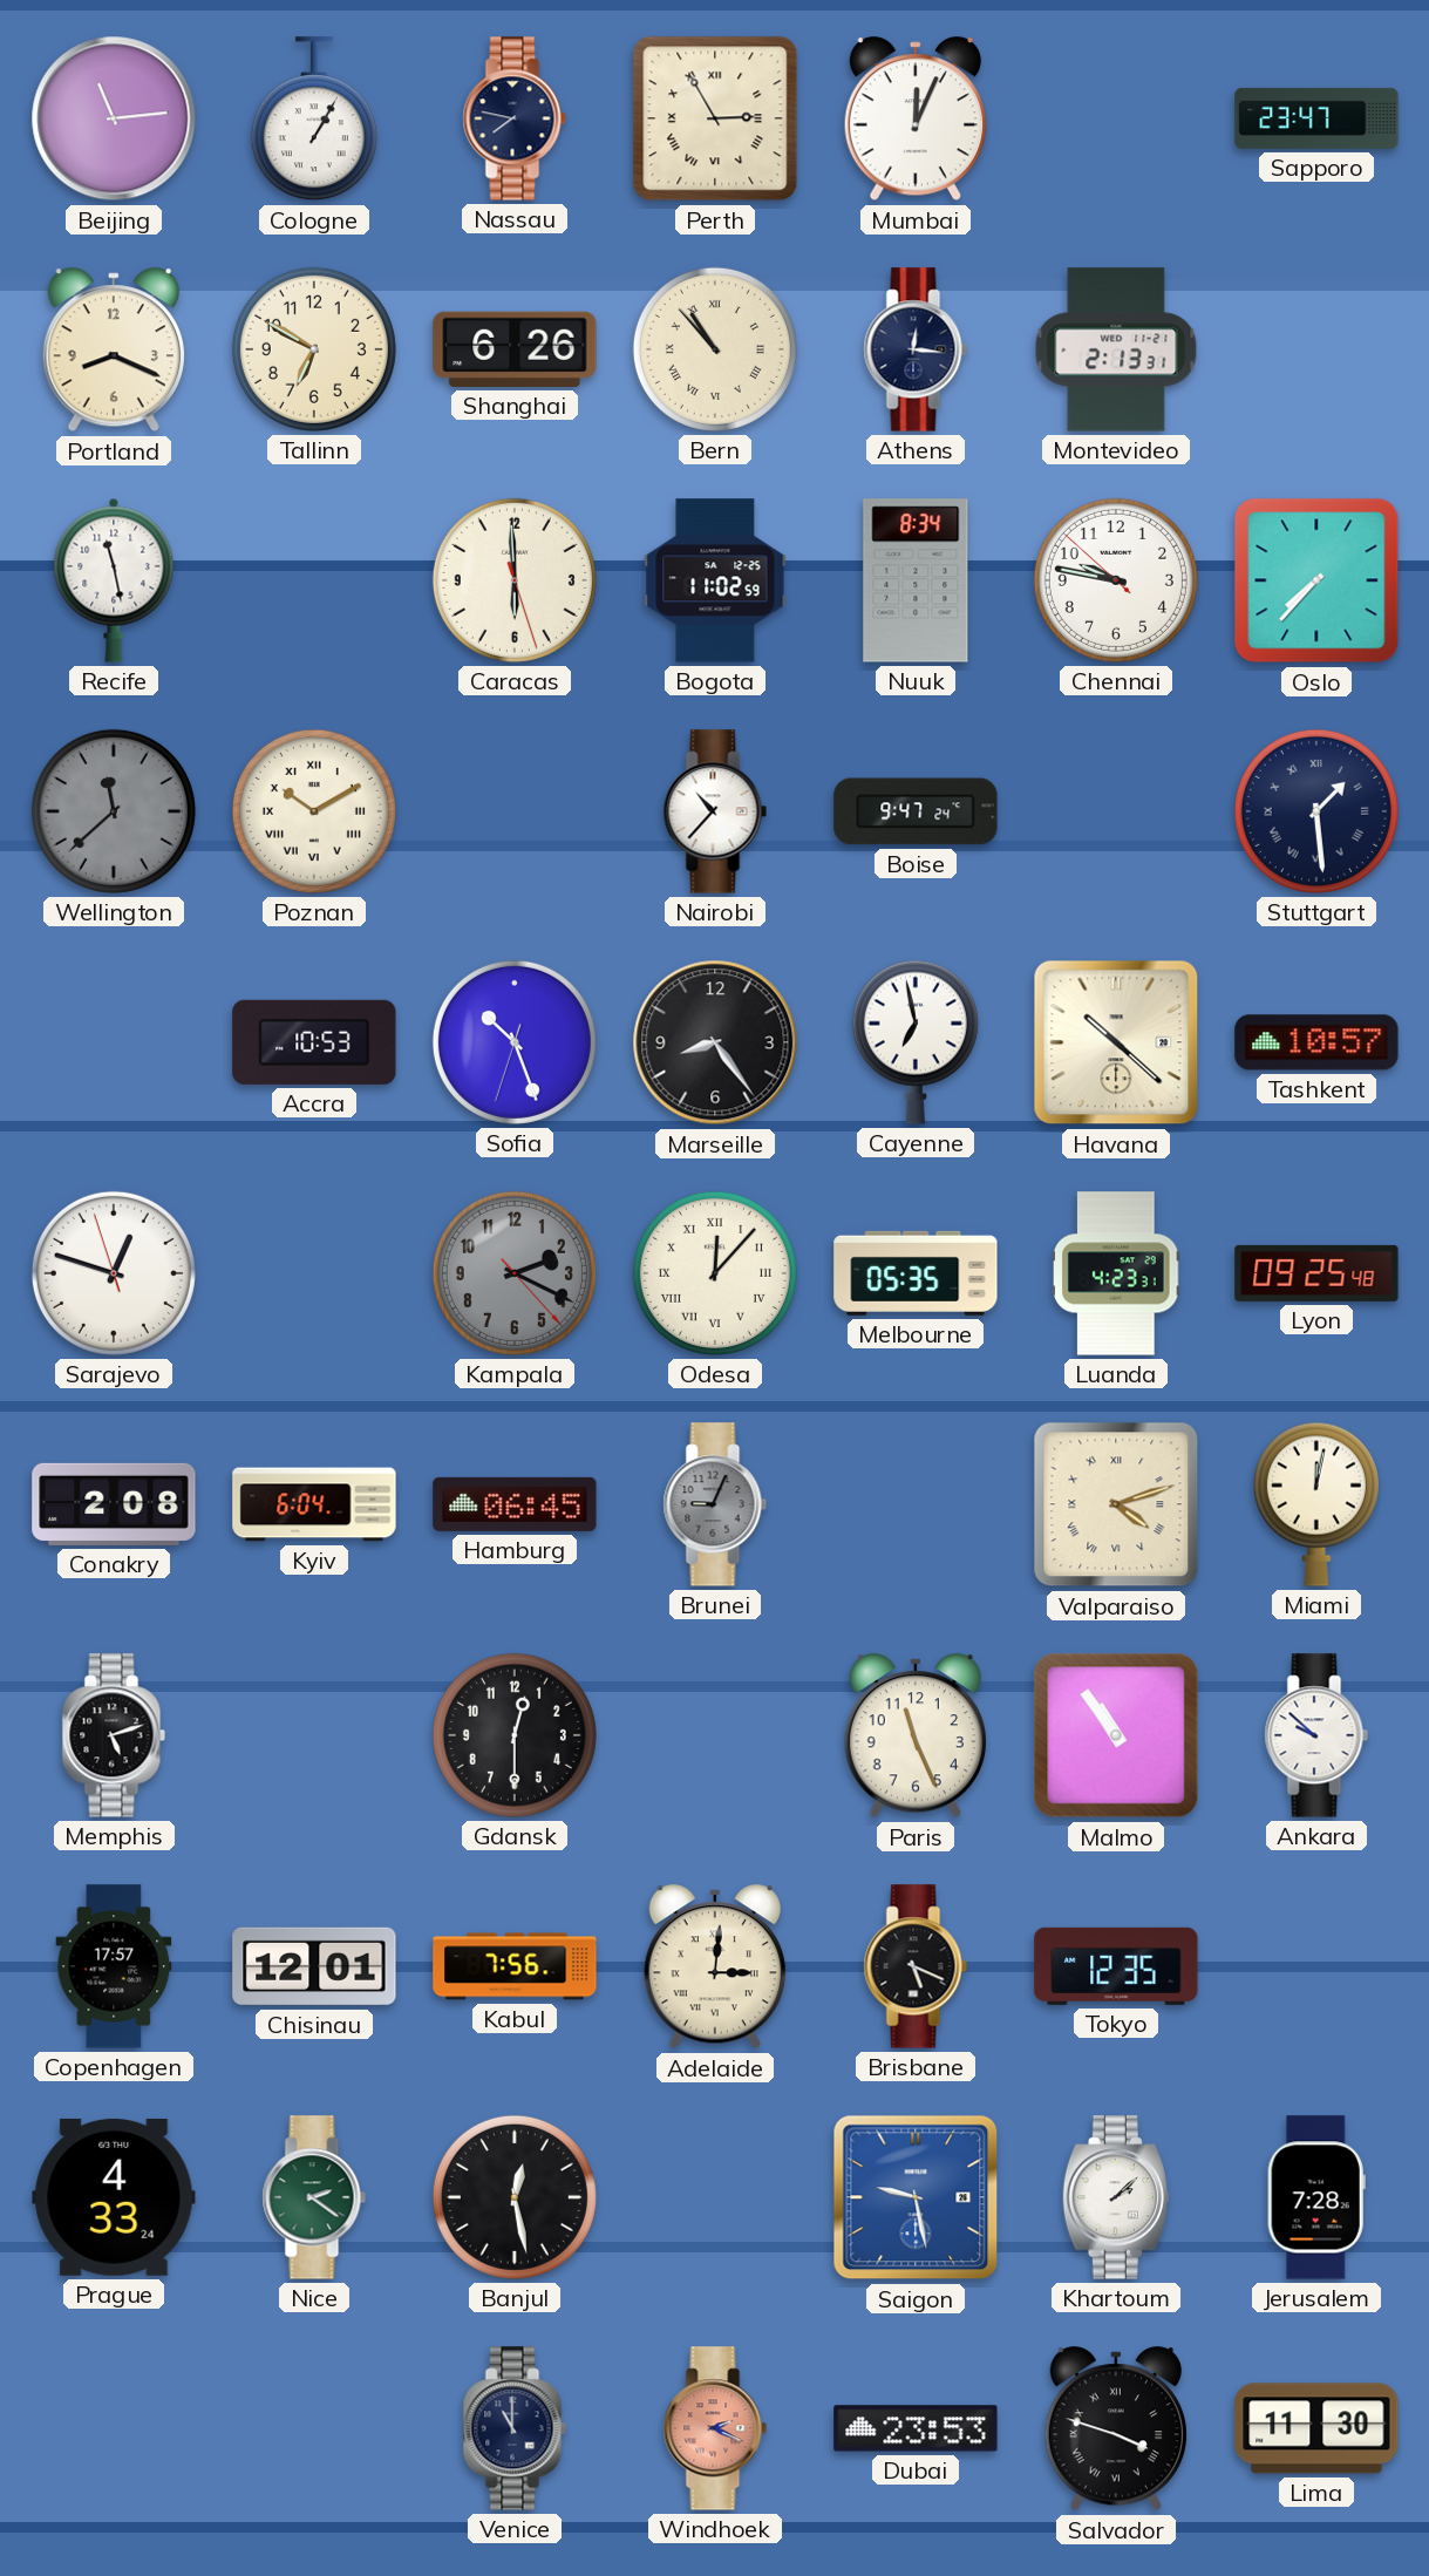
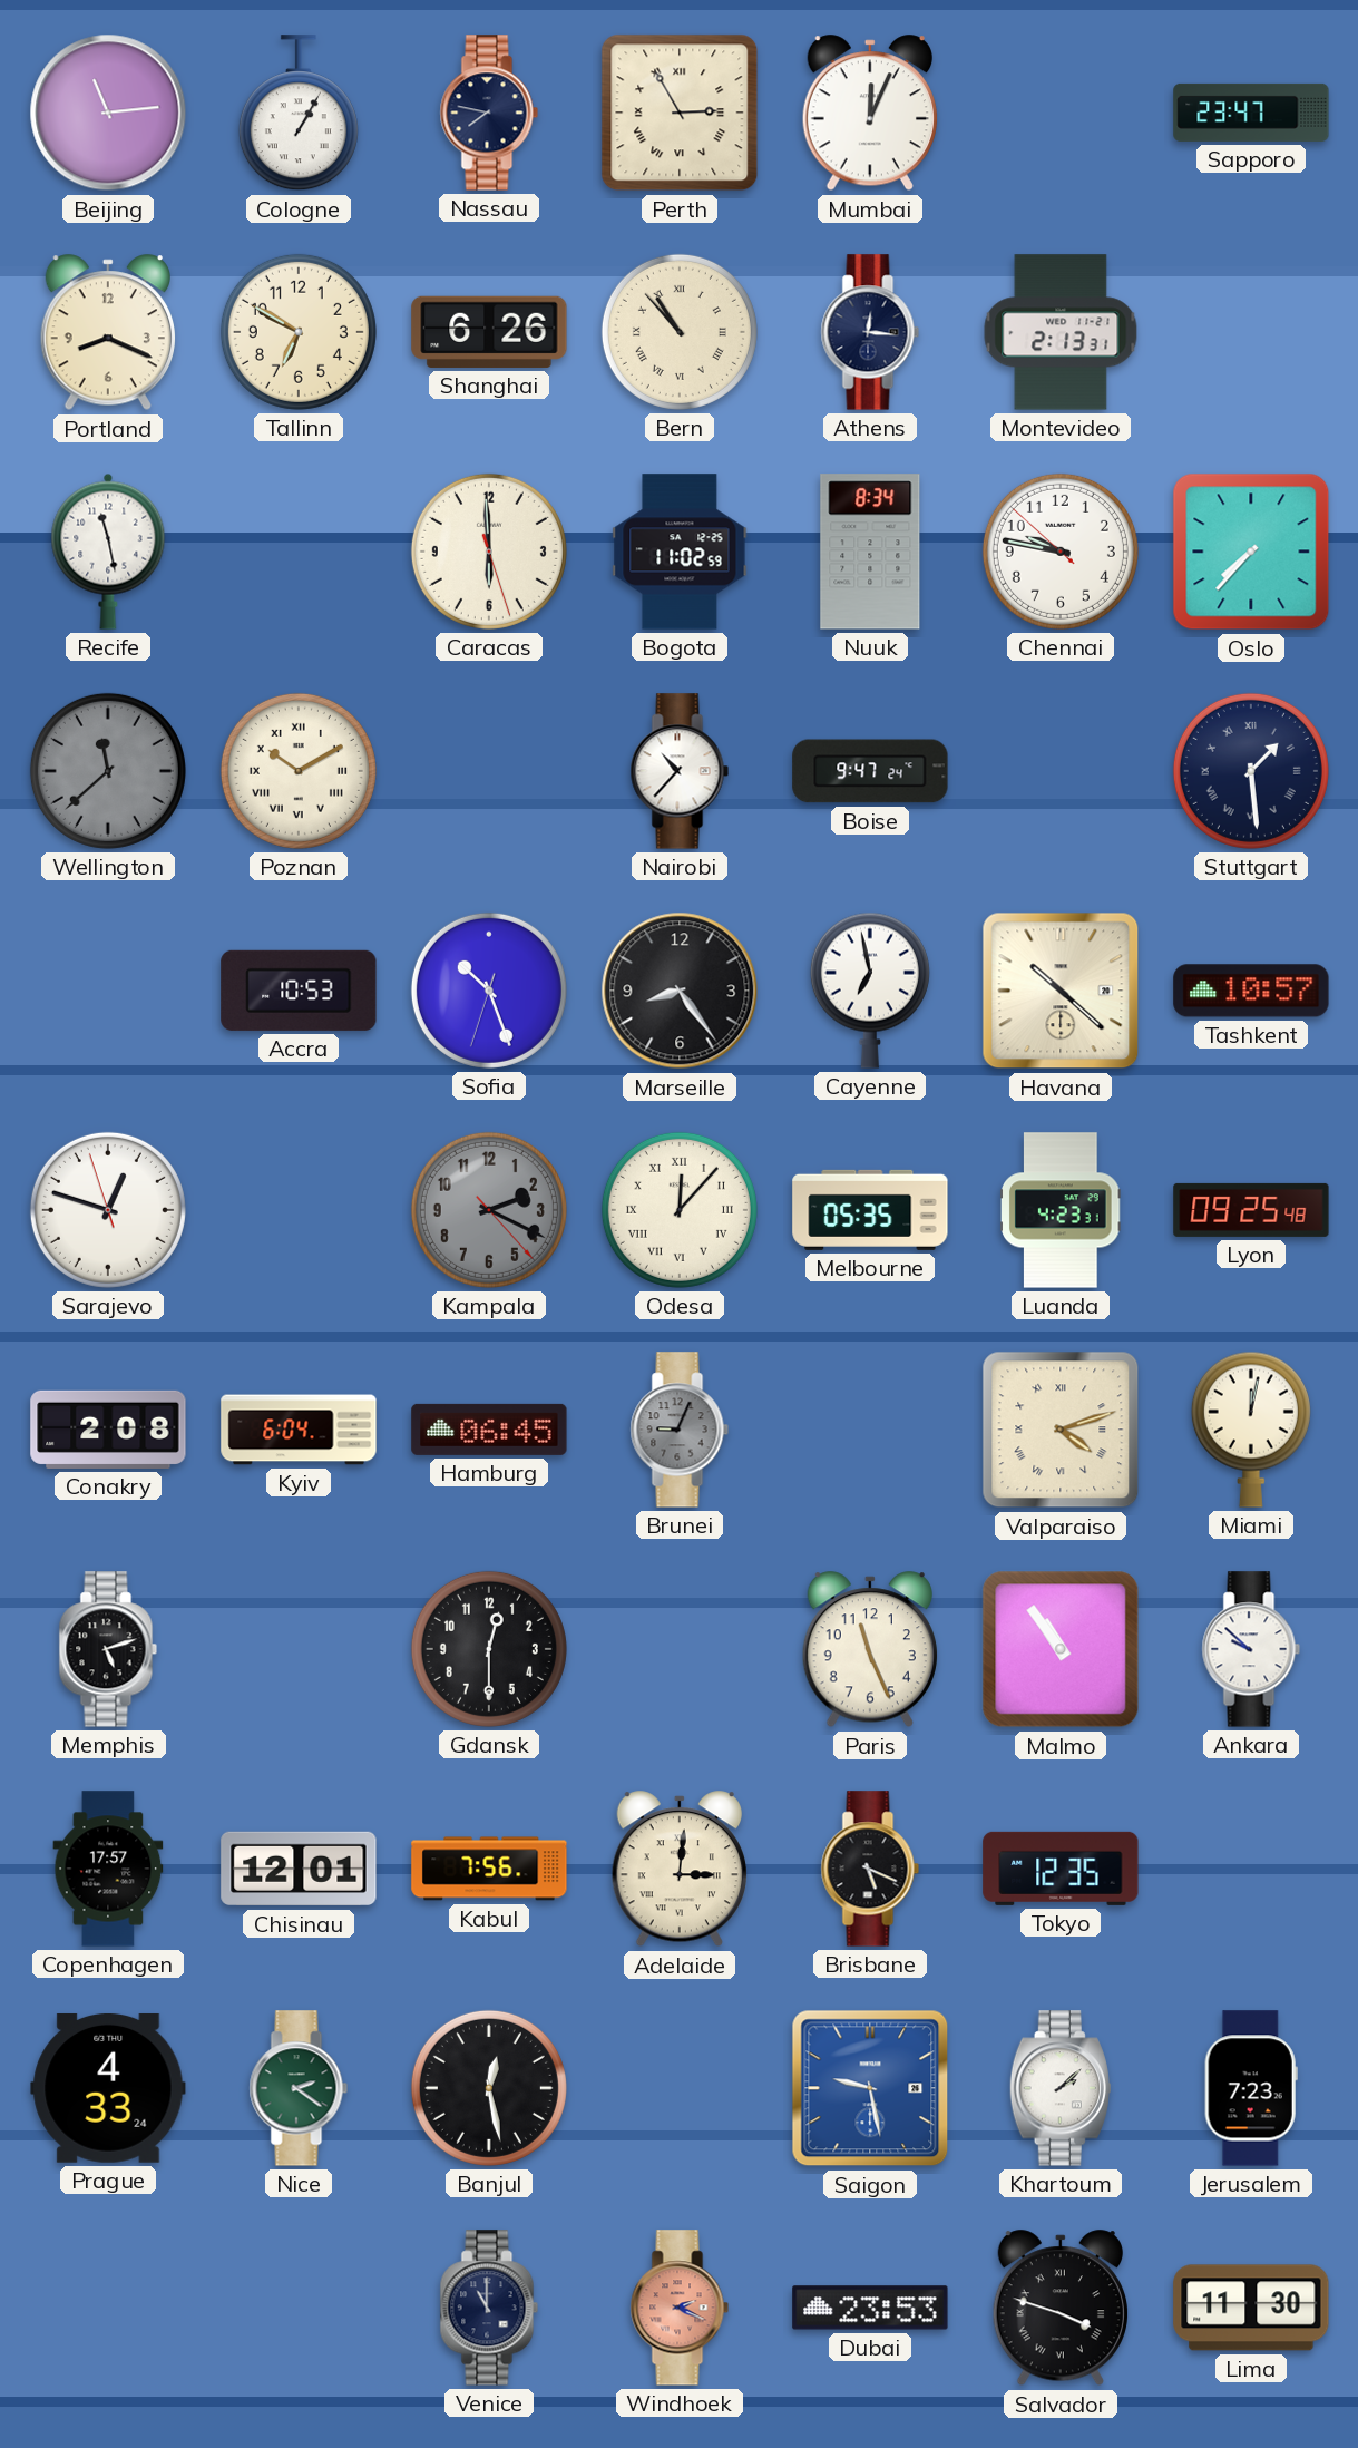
Jerusalem: 7:28 -> 7:23
